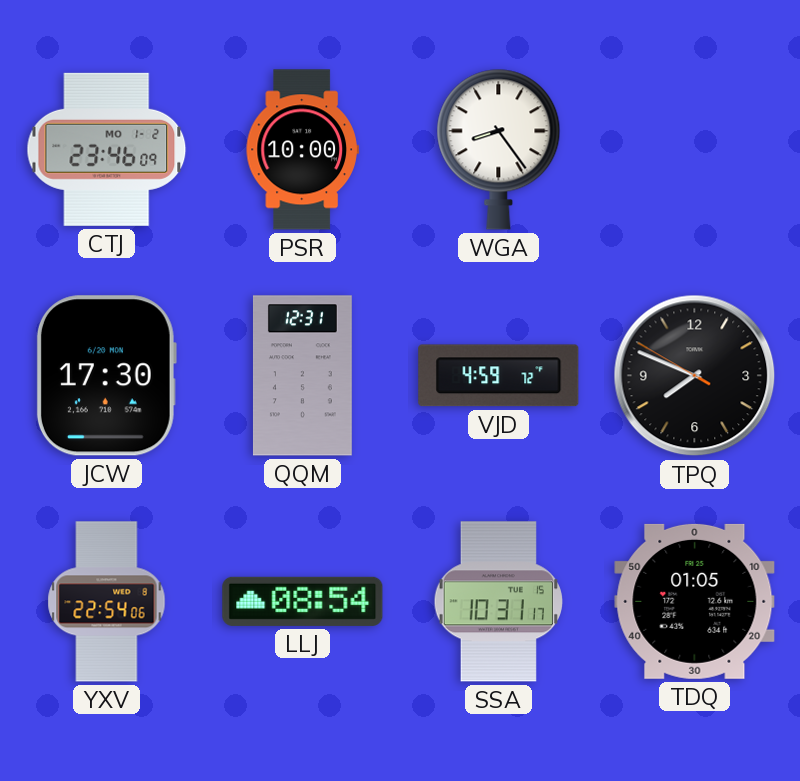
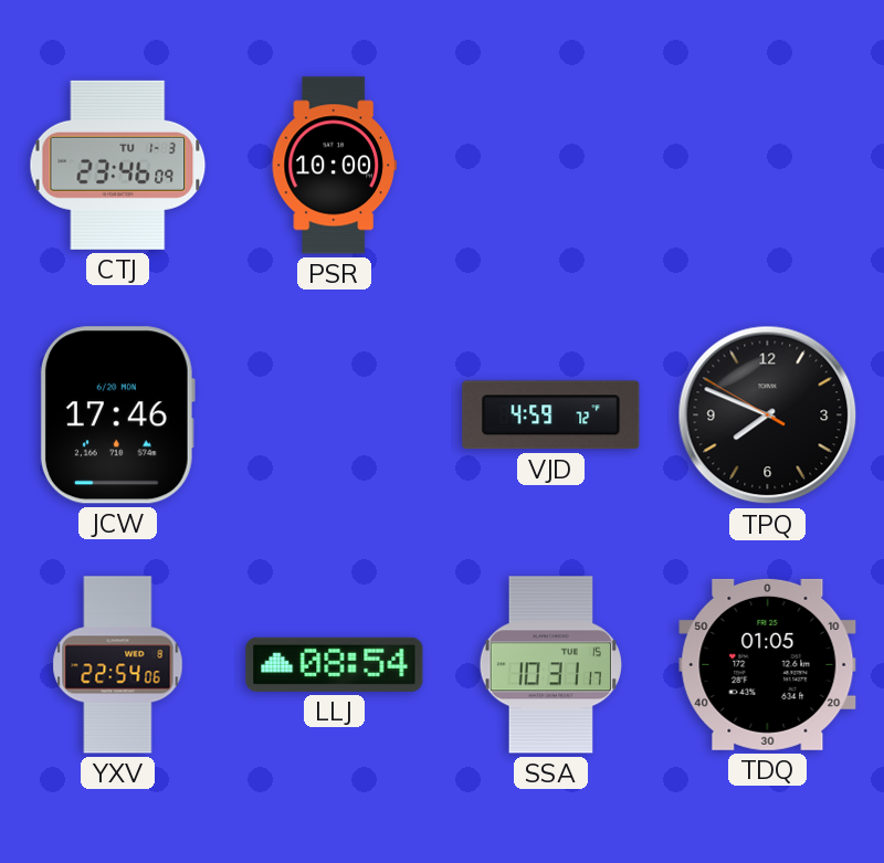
CTJ date: MO 1-2 -> TU 1-3
WGA: 8:24 -> none
JCW: 17:30 -> 17:46
QQM: 12:31 -> none
